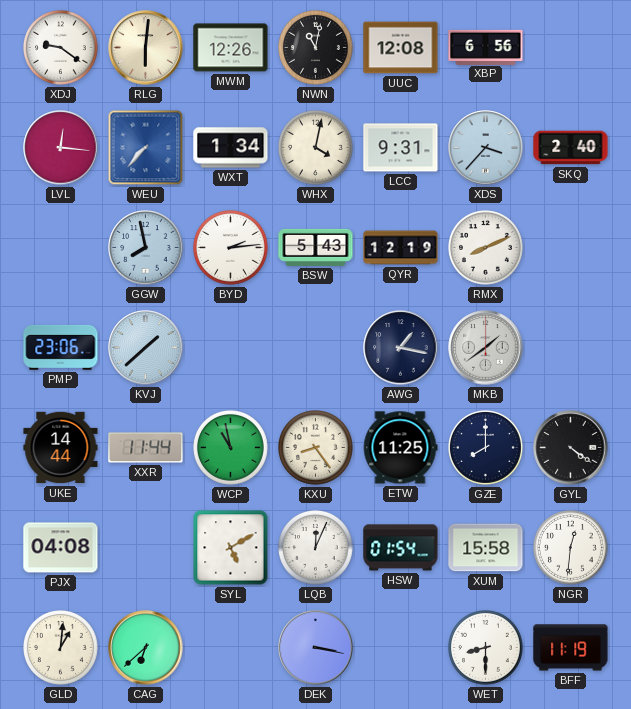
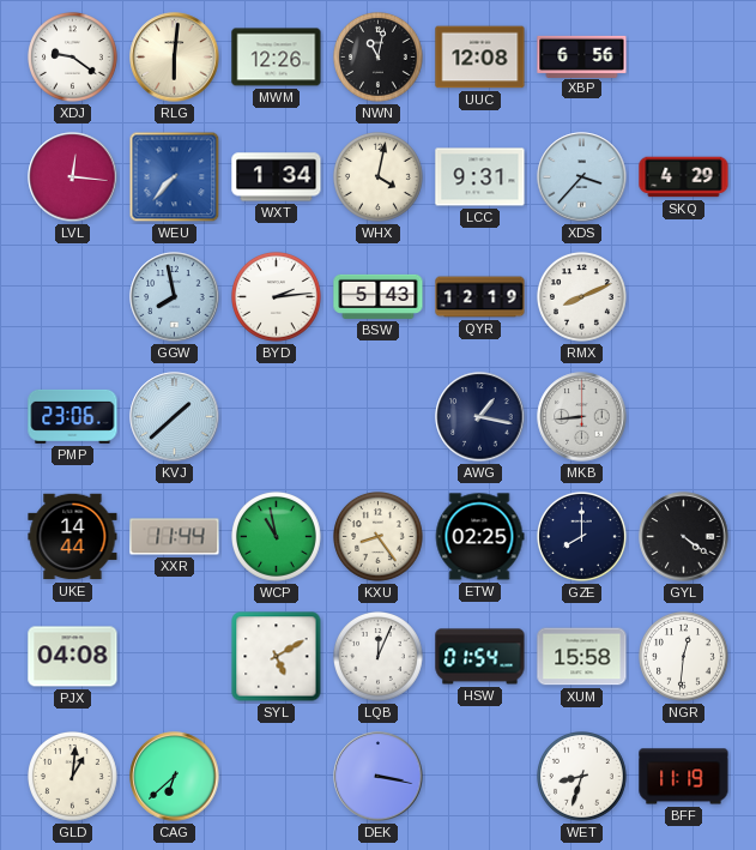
SKQ: 2:40 -> 4:29
MKB: 1:39 -> 8:44
ETW: 11:25 -> 02:25
WET: 8:30 -> 8:33
